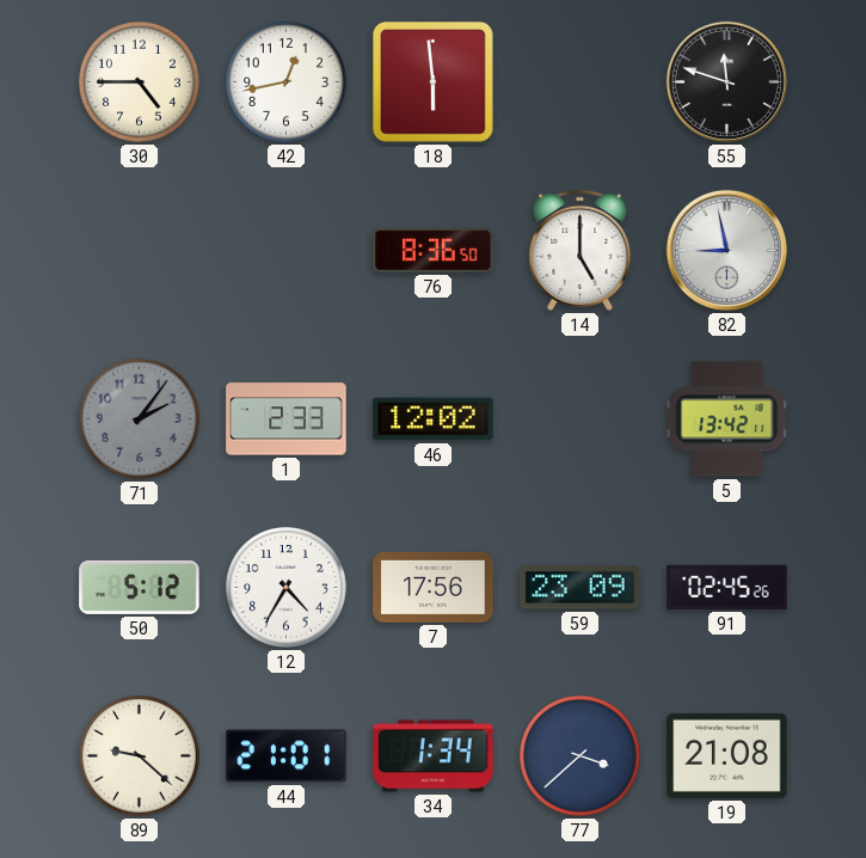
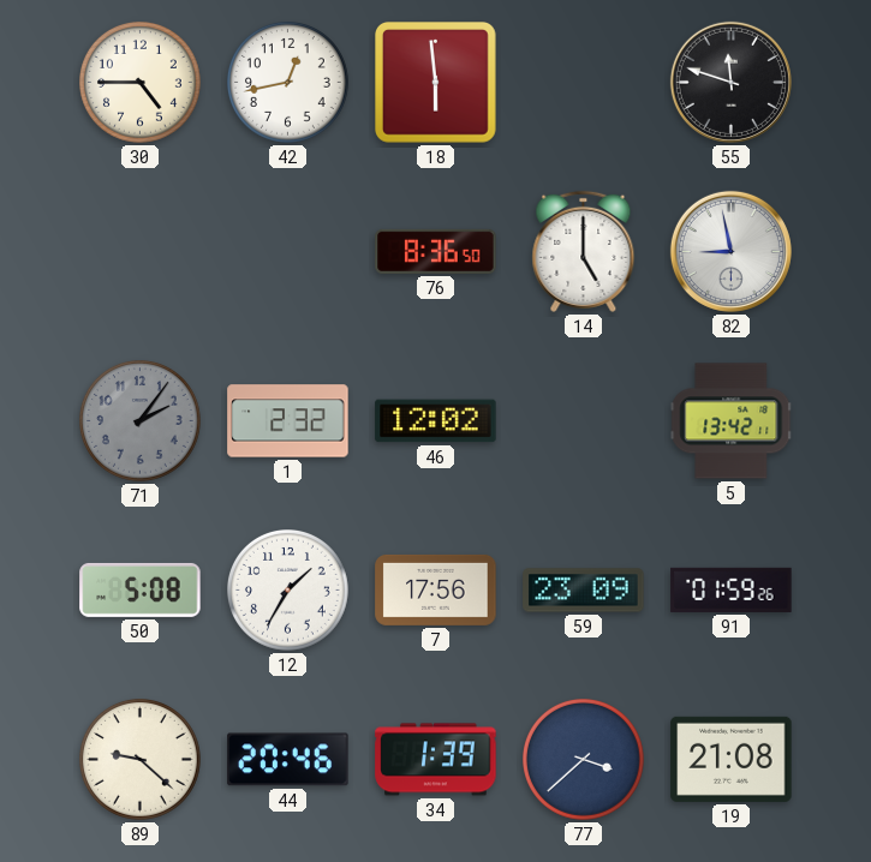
1: 2:33 -> 2:32
50: 5:12 -> 5:08
12: 4:35 -> 1:35
91: 02:45 -> 01:59
44: 21:01 -> 20:46
34: 1:34 -> 1:39
